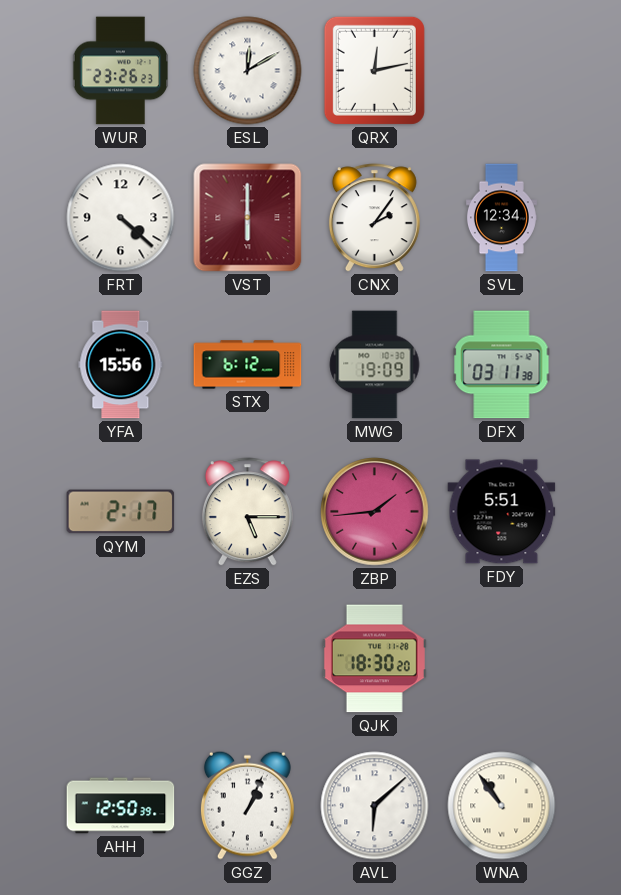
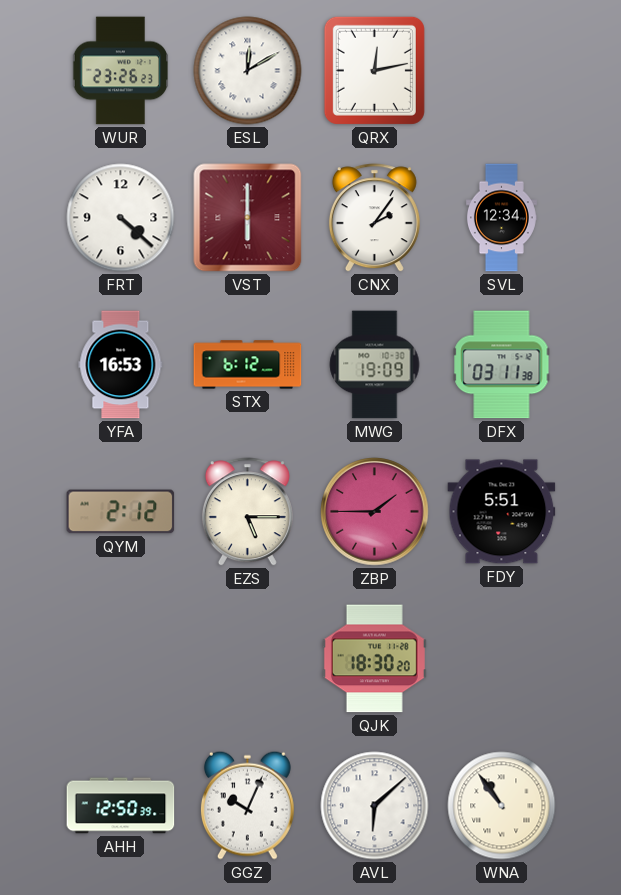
YFA: 15:56 -> 16:53
QYM: 2:17 -> 2:12
ZBP: 1:44 -> 1:45
GGZ: 1:04 -> 10:04
